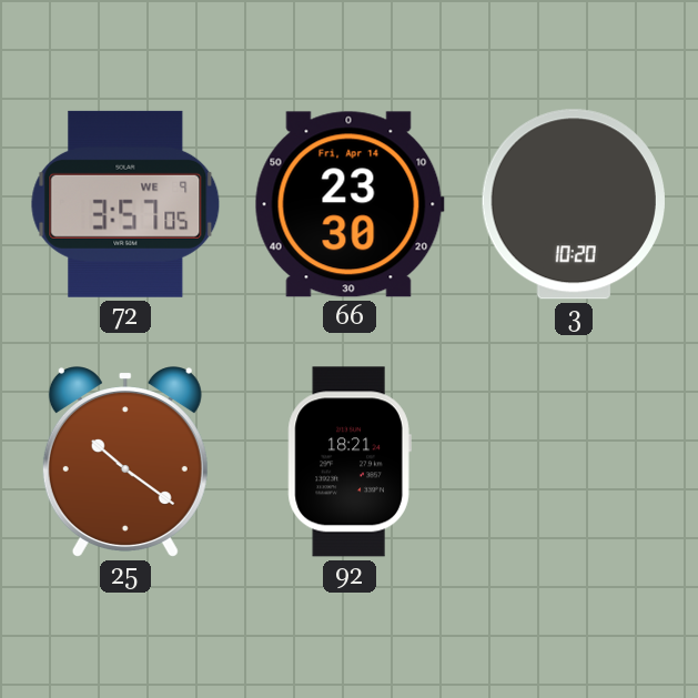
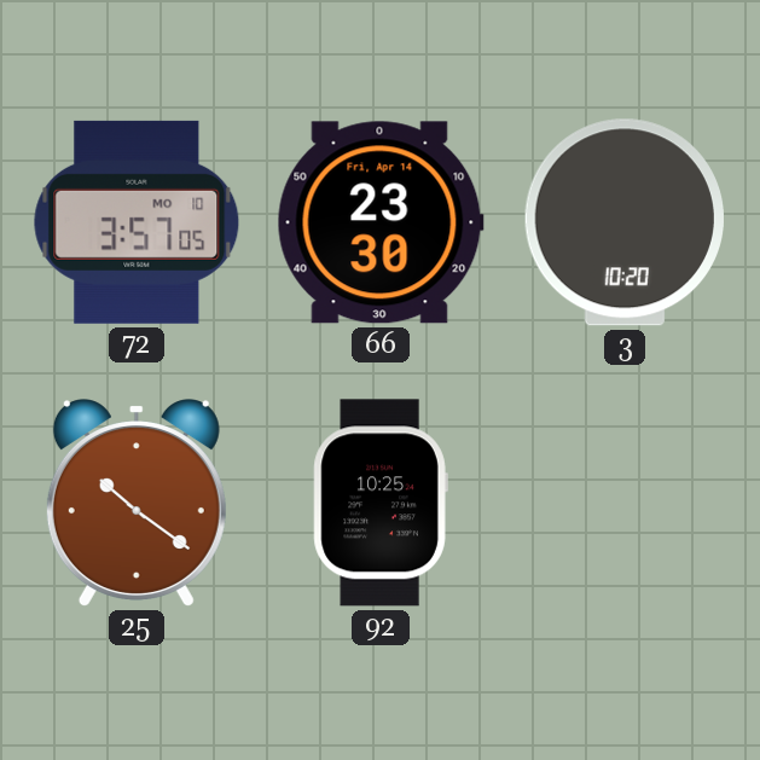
72 date: WE 9 -> MO 10
92: 18:21 -> 10:25
